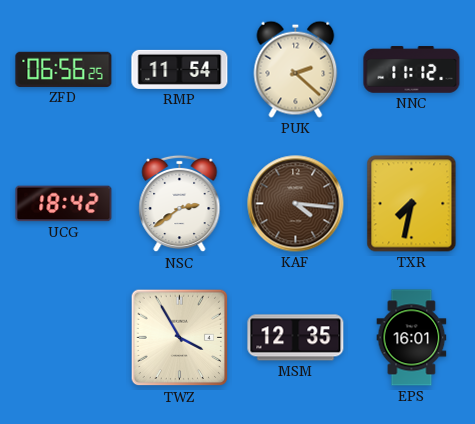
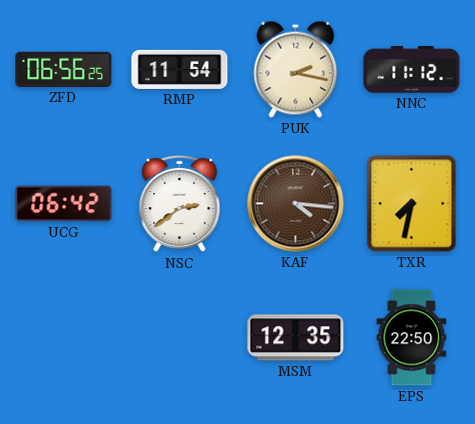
PUK: 2:22 -> 2:17
UCG: 18:42 -> 06:42
TWZ: 3:55 -> none
EPS: 16:01 -> 22:50
